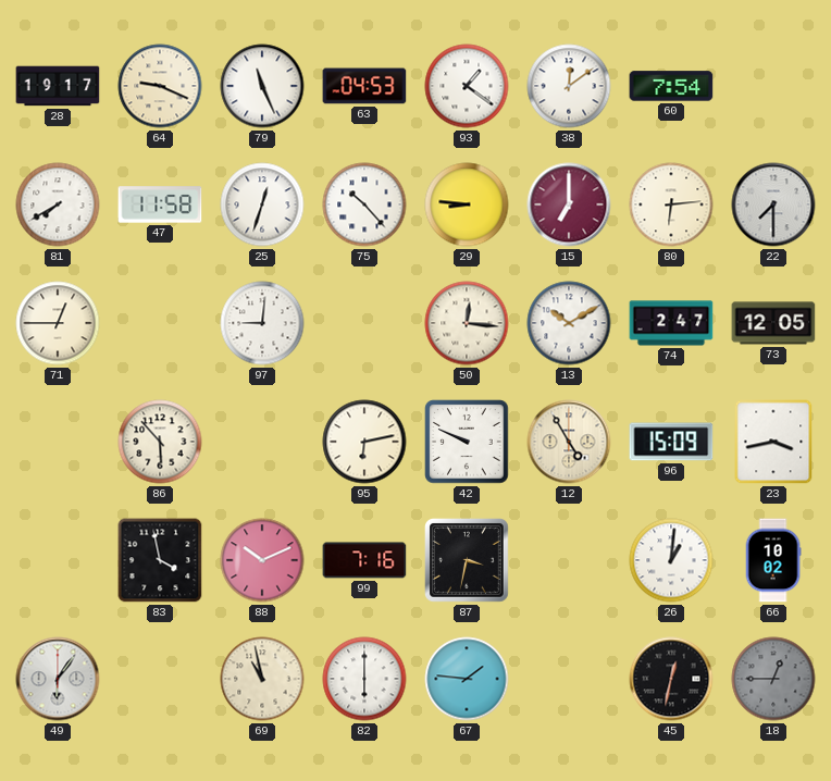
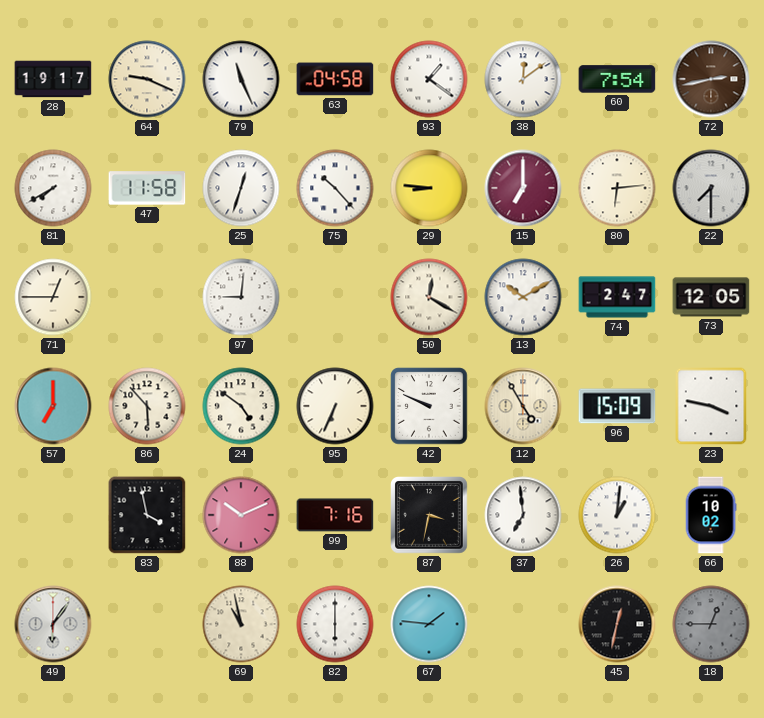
63: 04:53 -> 04:58
72: none -> 2:43
50: 12:16 -> 12:20
57: none -> 7:00
24: none -> 4:51
95: 6:13 -> 6:34
23: 3:43 -> 3:47
37: none -> 6:59
